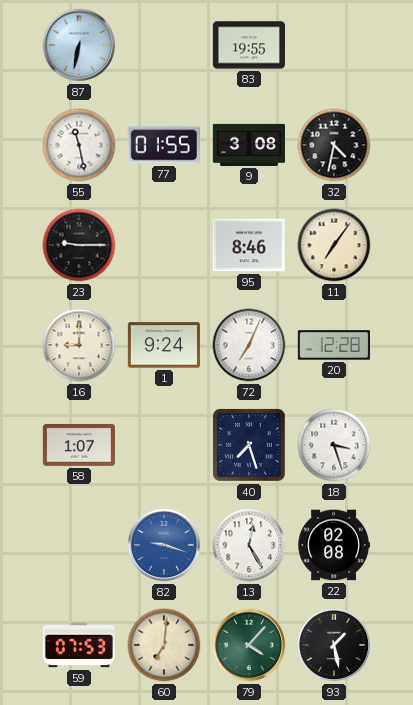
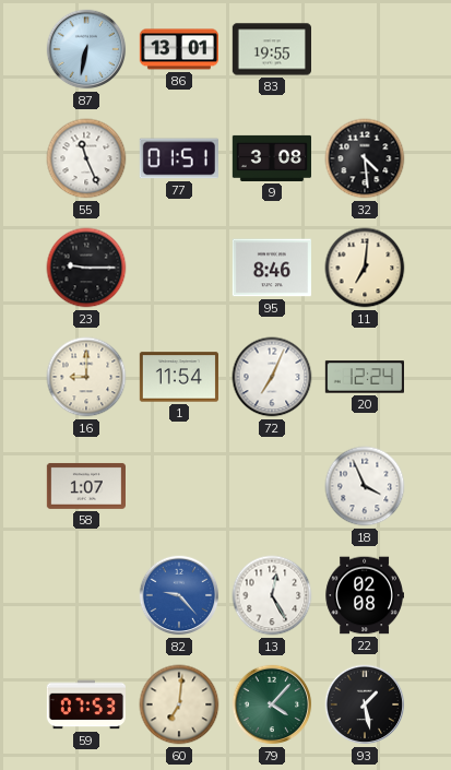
86: none -> 13:01
55: 11:28 -> 11:26
77: 01:55 -> 01:51
32: 4:32 -> 4:29
11: 7:06 -> 7:01
1: 9:24 -> 11:54
20: 12:28 -> 12:24
40: 7:27 -> none
18: 3:27 -> 3:56
82: 9:18 -> 9:23
